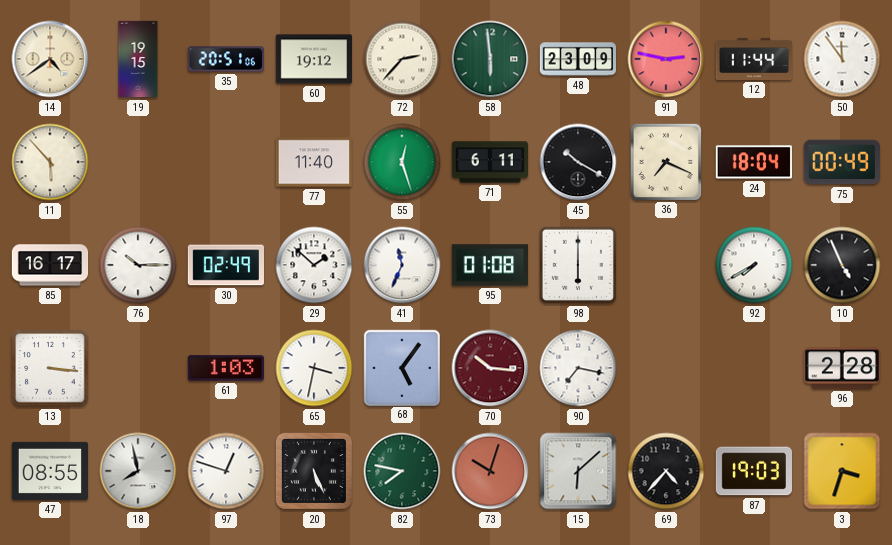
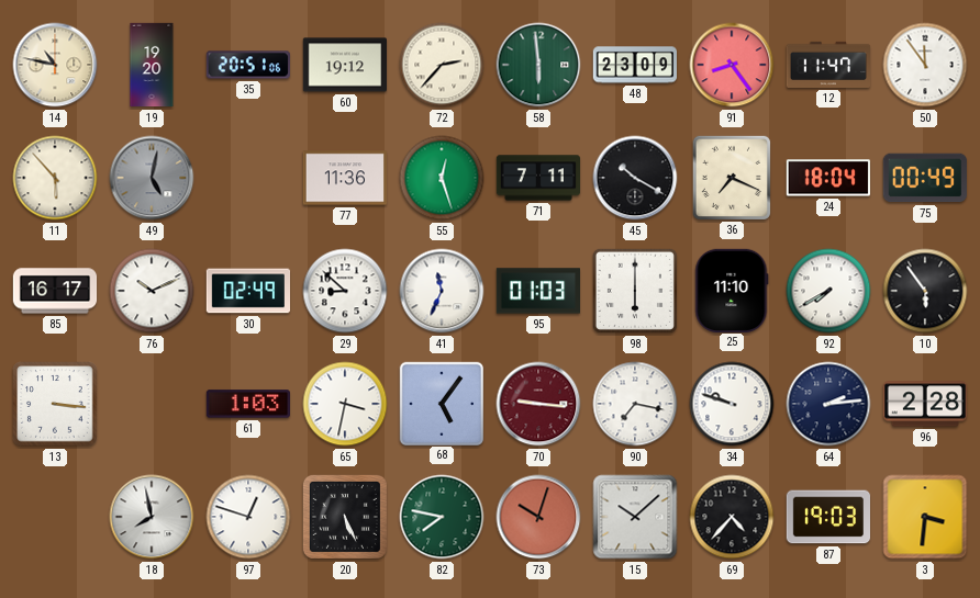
14: 4:39 -> 10:47
19: 19:15 -> 19:20
91: 2:47 -> 8:24
12: 11:44 -> 11:47
49: none -> 5:02
77: 11:40 -> 11:36
71: 6:11 -> 7:11
76: 10:15 -> 10:11
29: 1:52 -> 8:52
95: 01:08 -> 01:03
25: none -> 11:10
10: 4:56 -> 5:54
70: 10:16 -> 9:16
34: none -> 9:48
64: none -> 2:14
47: 08:55 -> none
15: 6:08 -> 10:08
3: 3:33 -> 3:31
